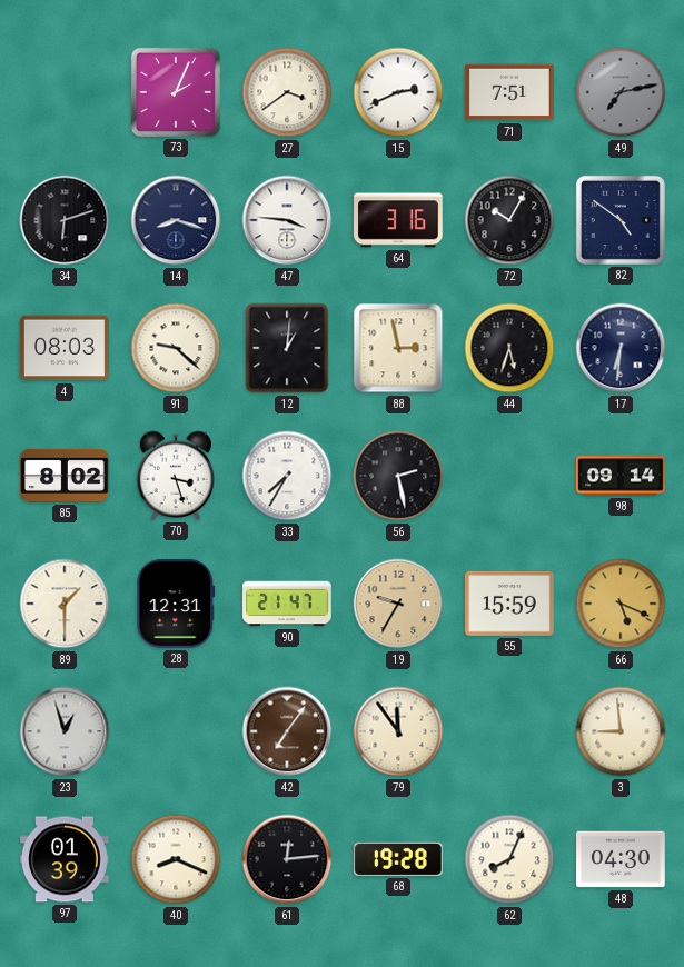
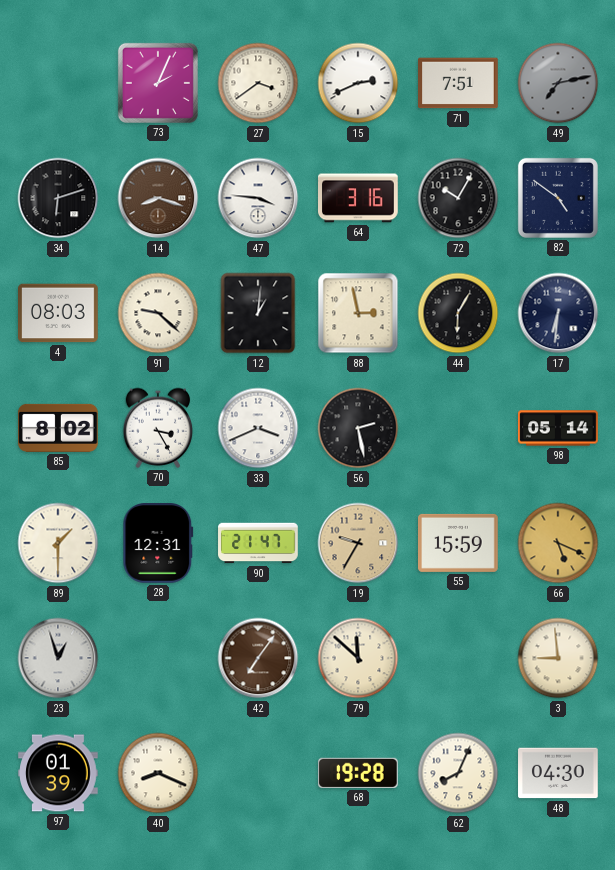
14 dial: navy -> brown
44: 5:33 -> 6:05
70: 3:27 -> 3:25
33: 7:35 -> 3:41
98: 09:14 -> 05:14
79: 11:54 -> 11:52
61: 12:14 -> none
